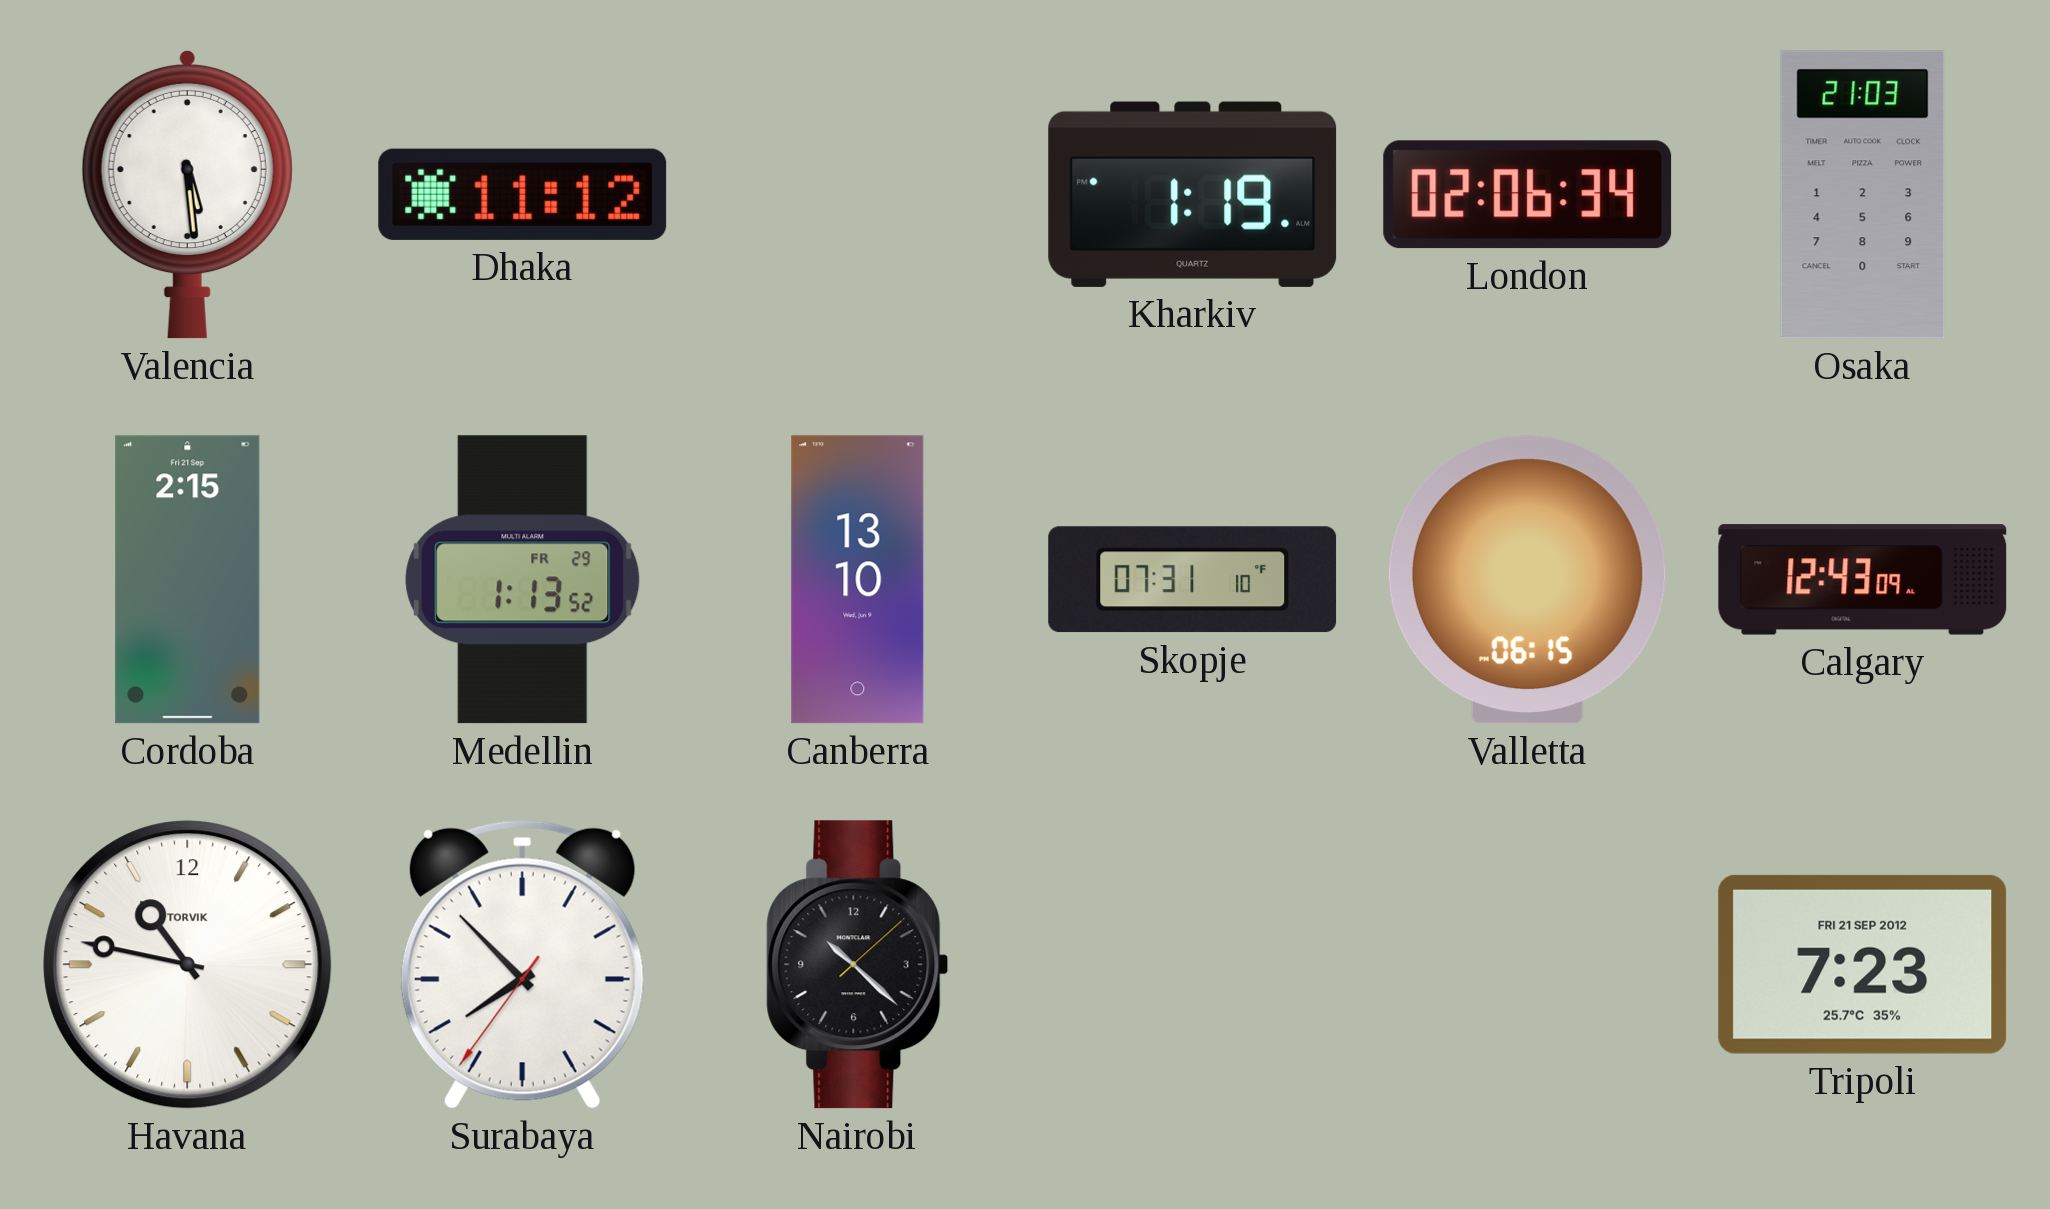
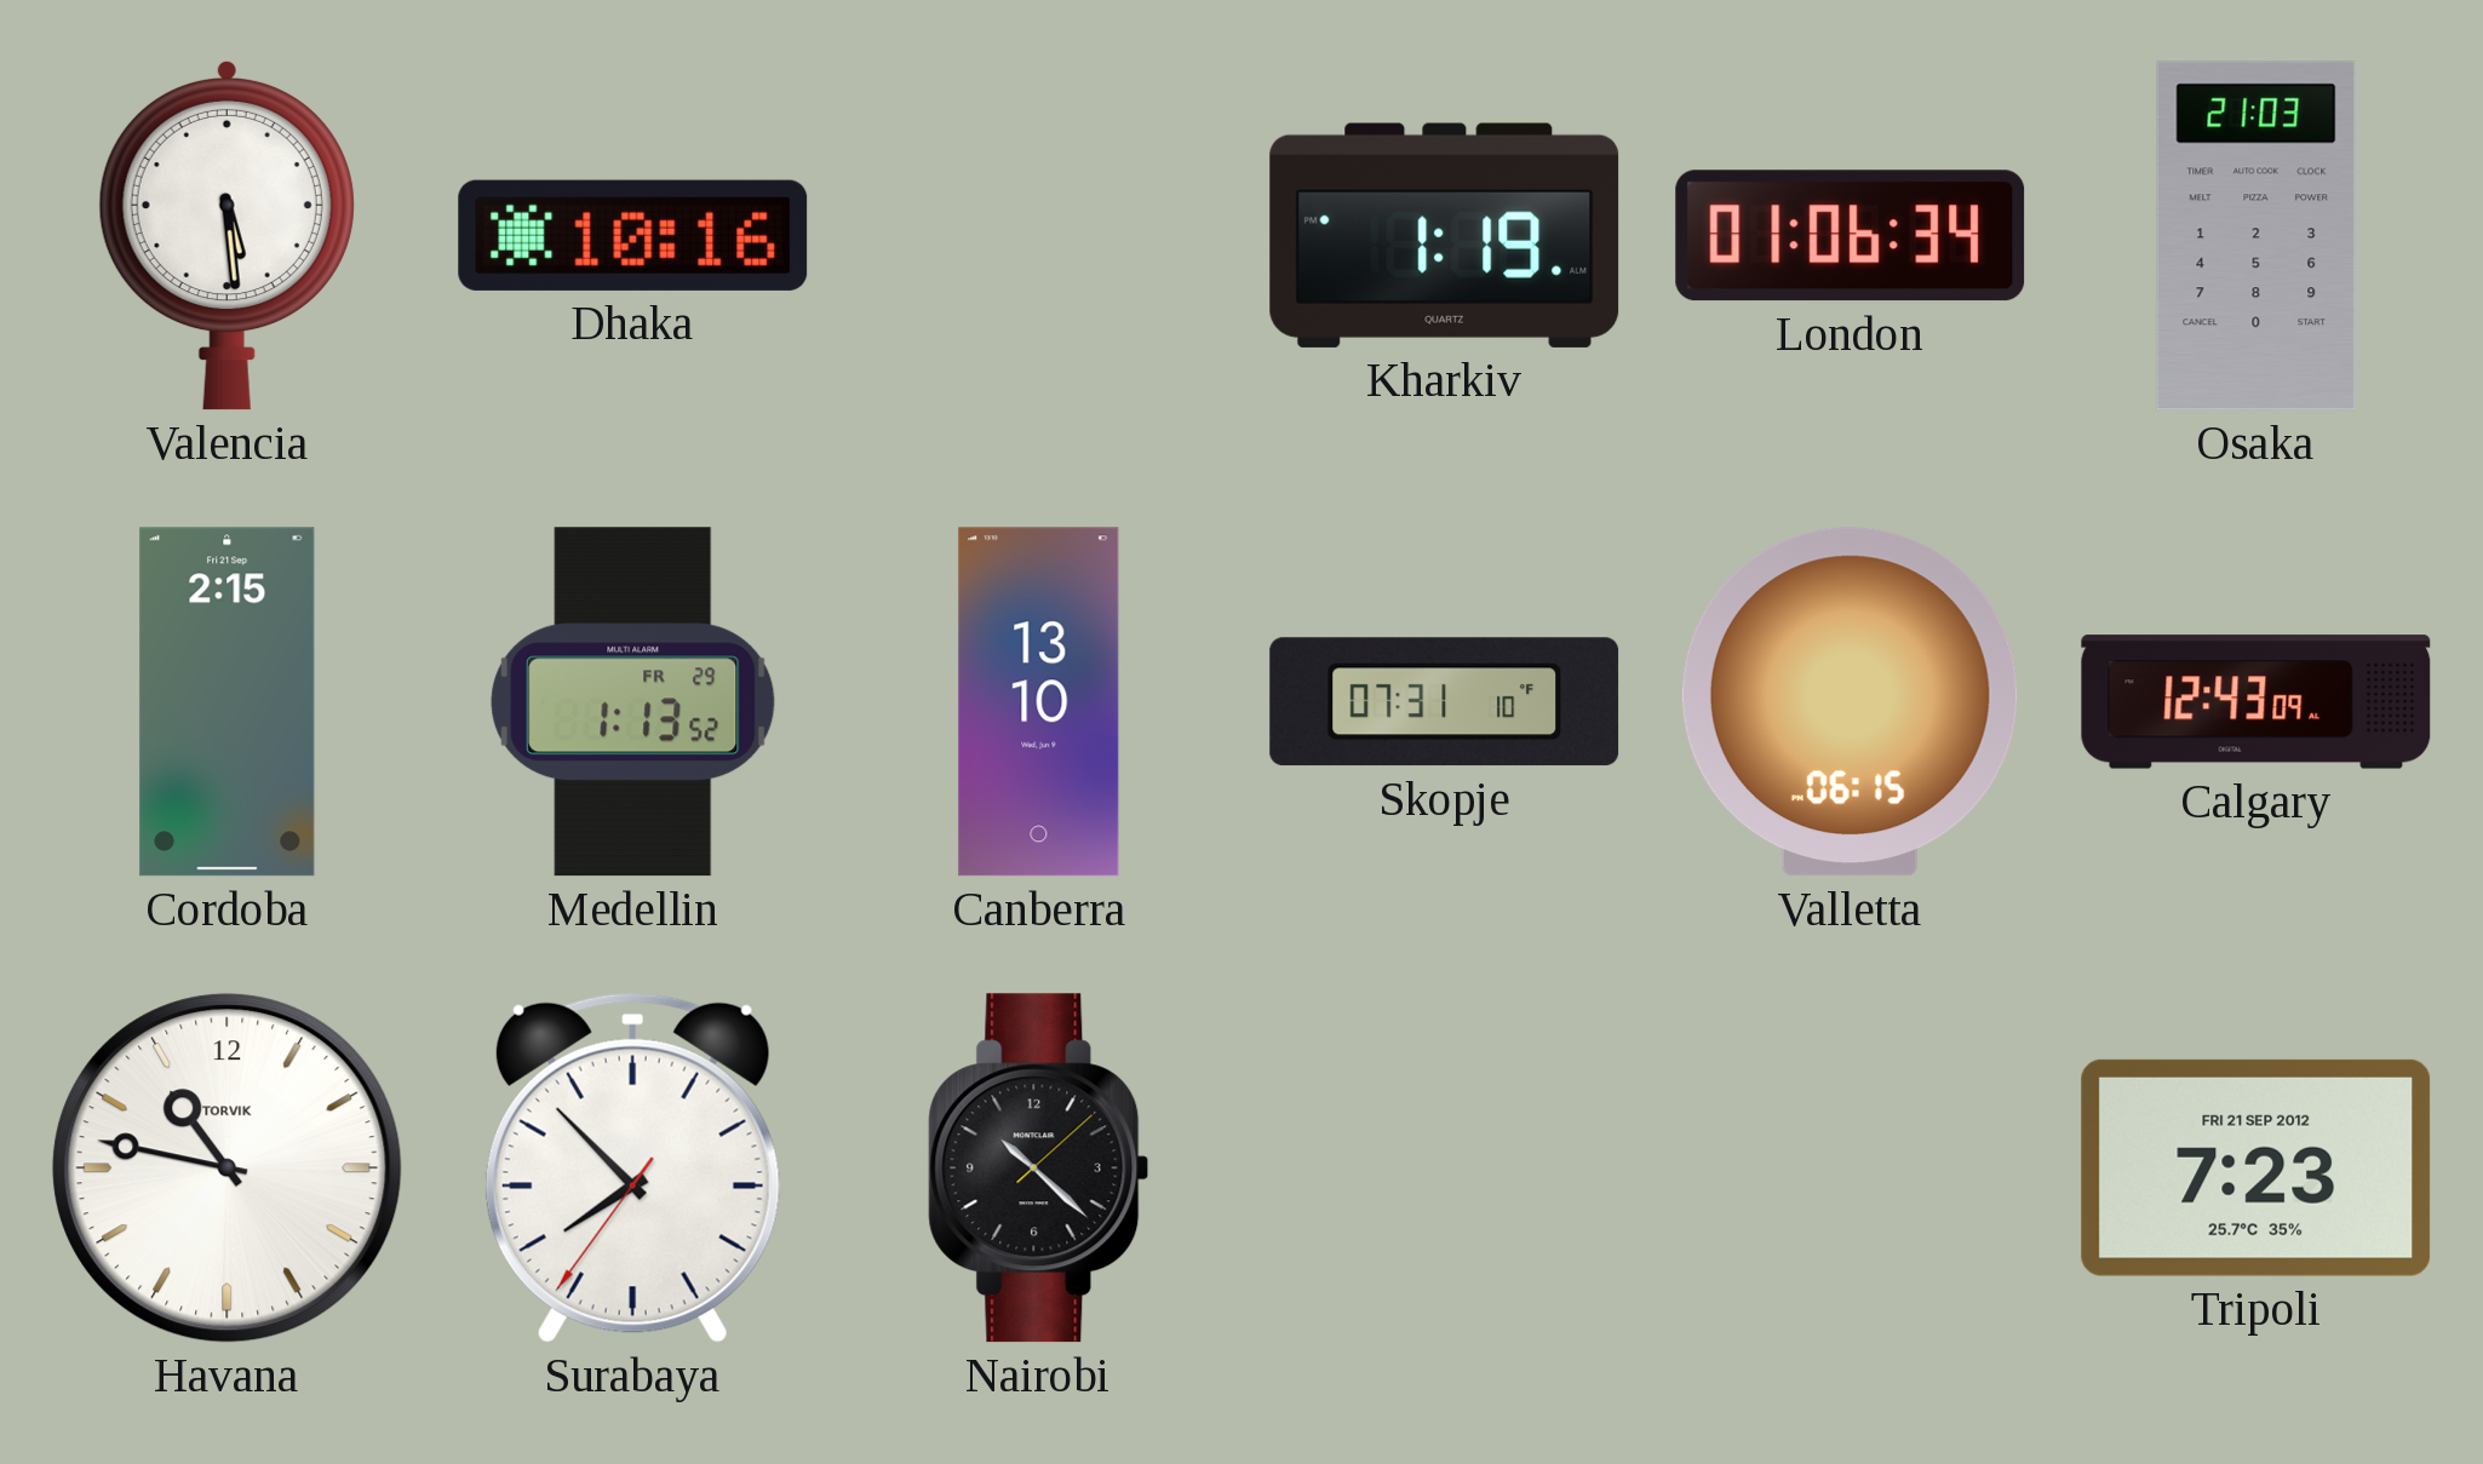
Dhaka: 11:12 -> 10:16
London: 02:06 -> 01:06
